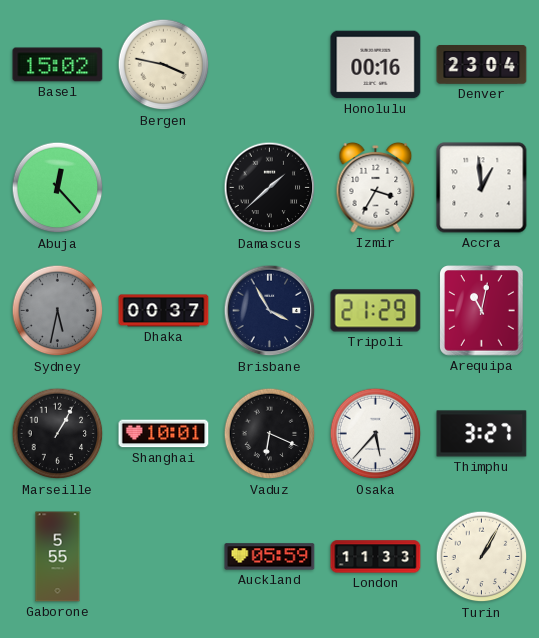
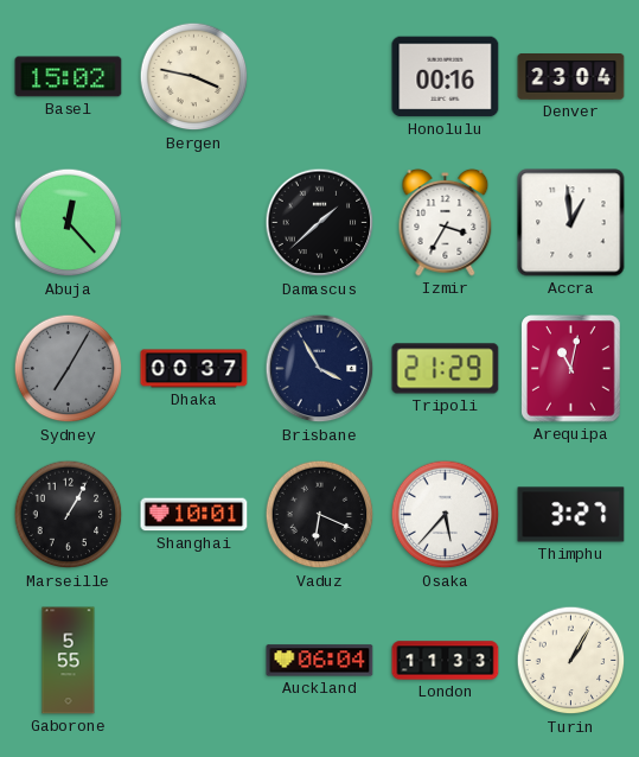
Sydney: 5:32 -> 7:05
Auckland: 05:59 -> 06:04
